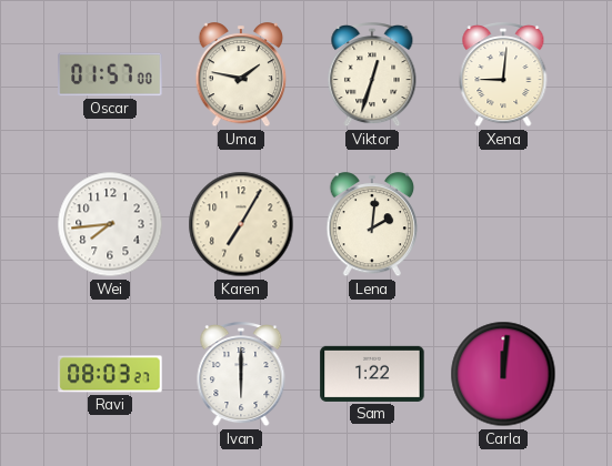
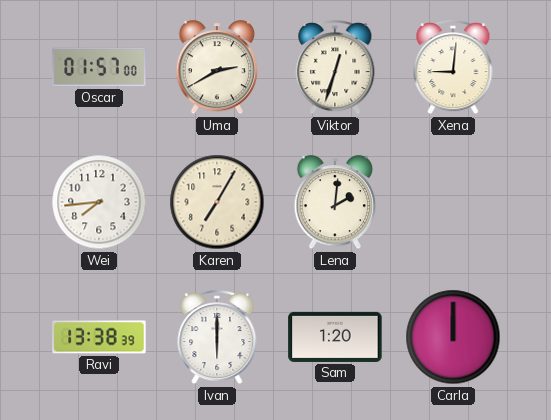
Uma: 1:47 -> 2:40
Ravi: 08:03 -> 13:38
Sam: 1:22 -> 1:20
Carla: 12:01 -> 12:00
